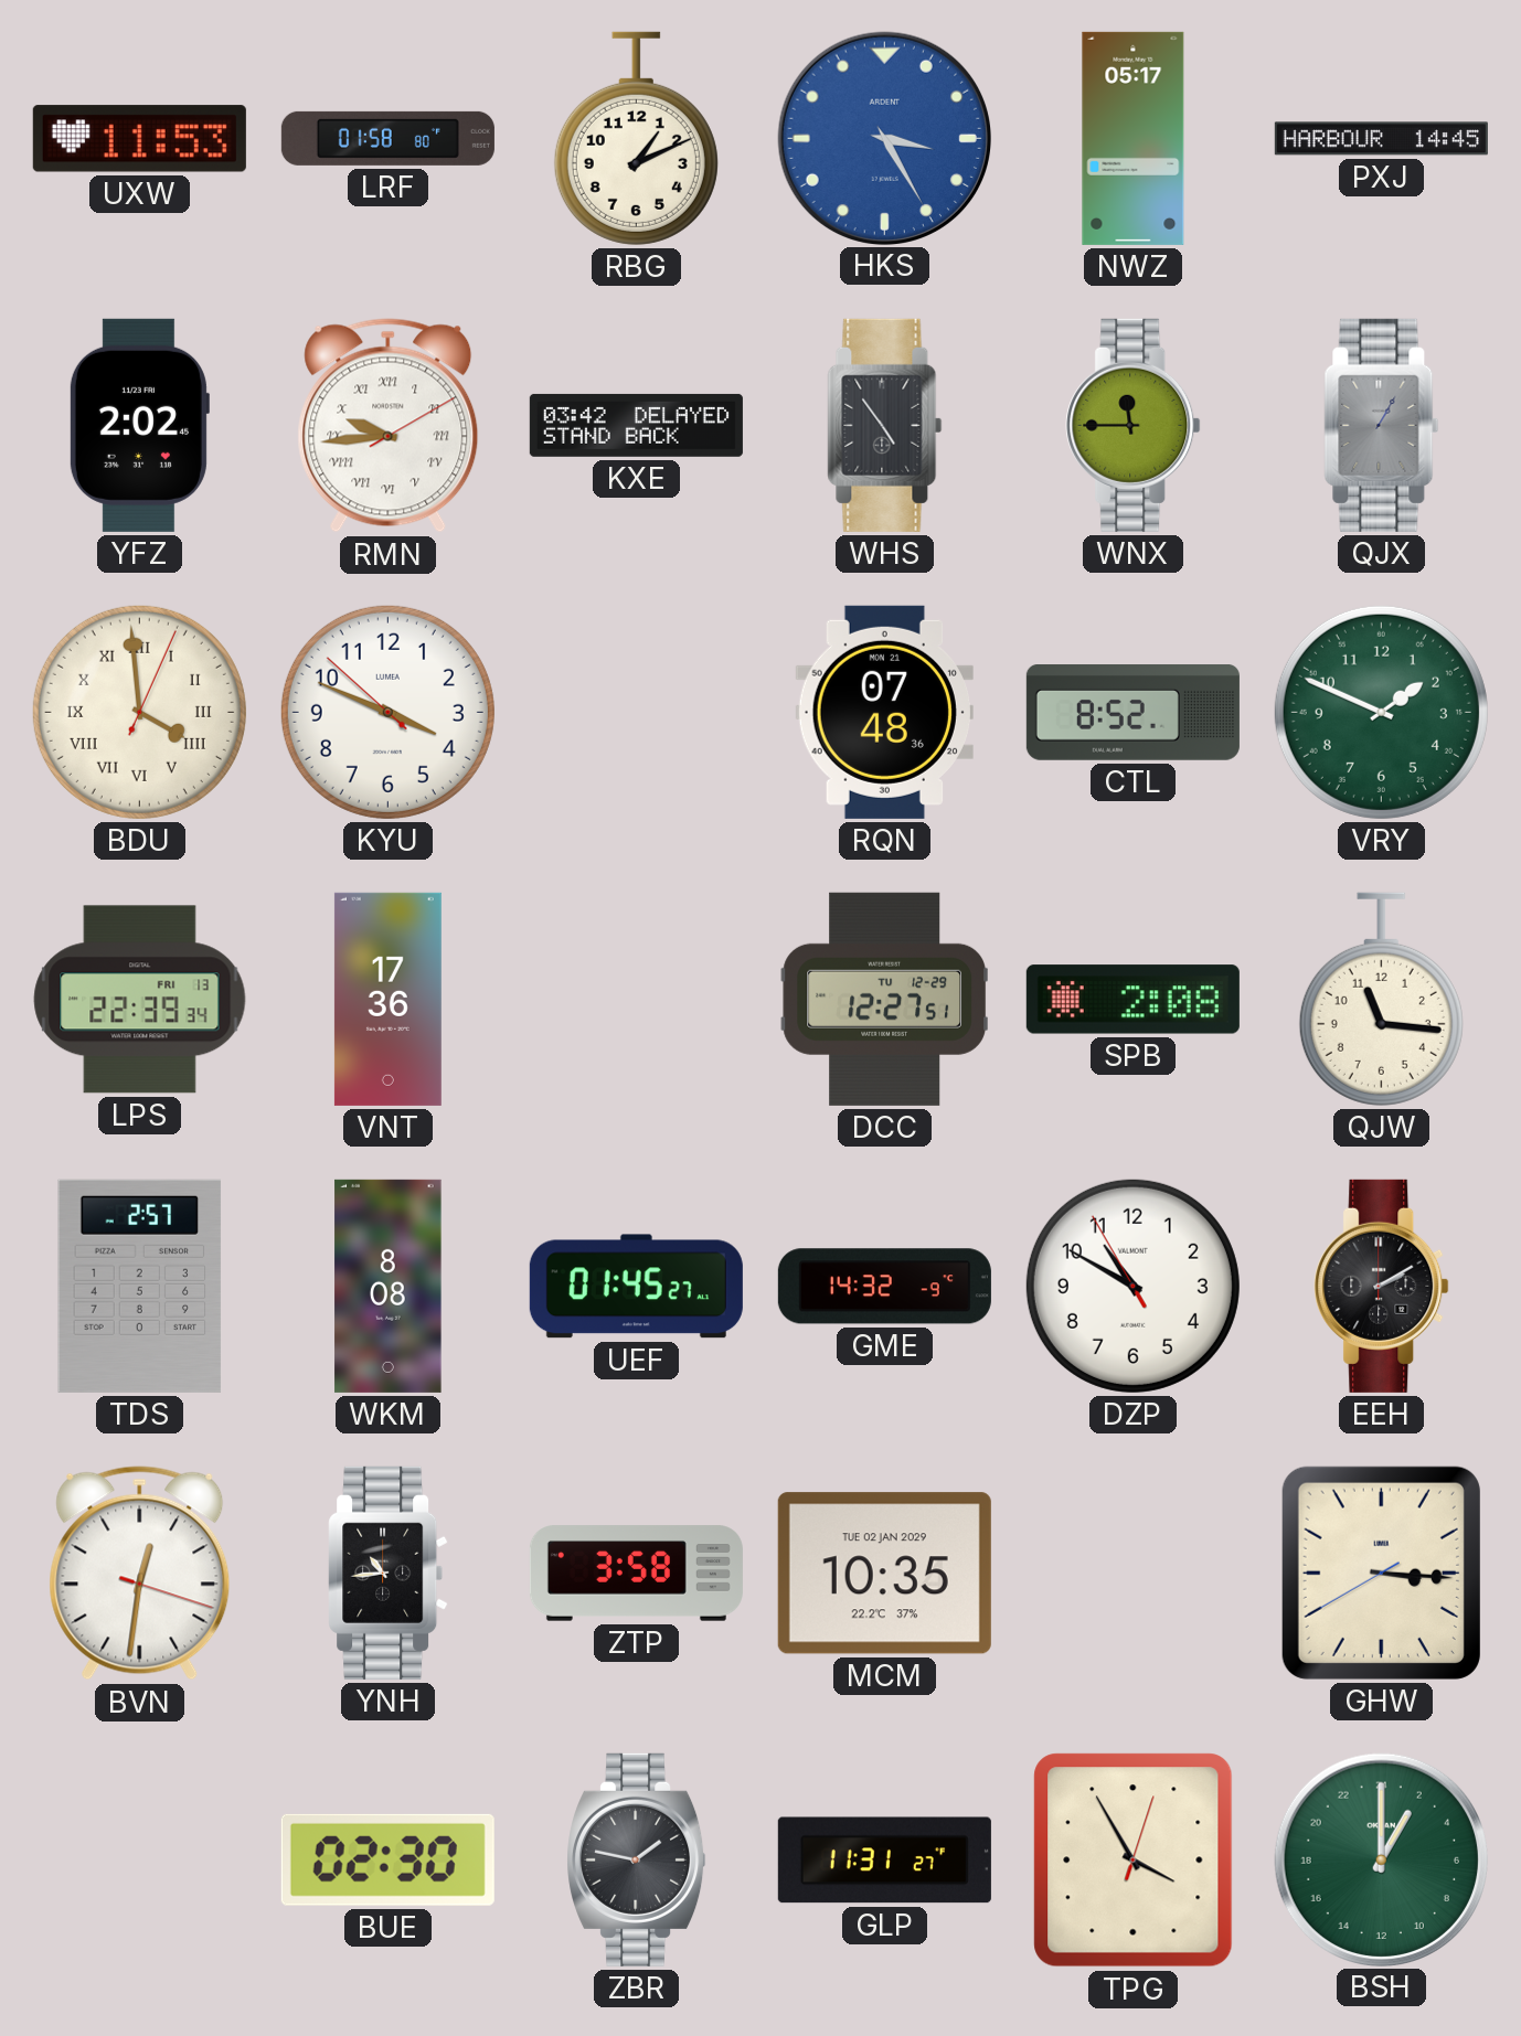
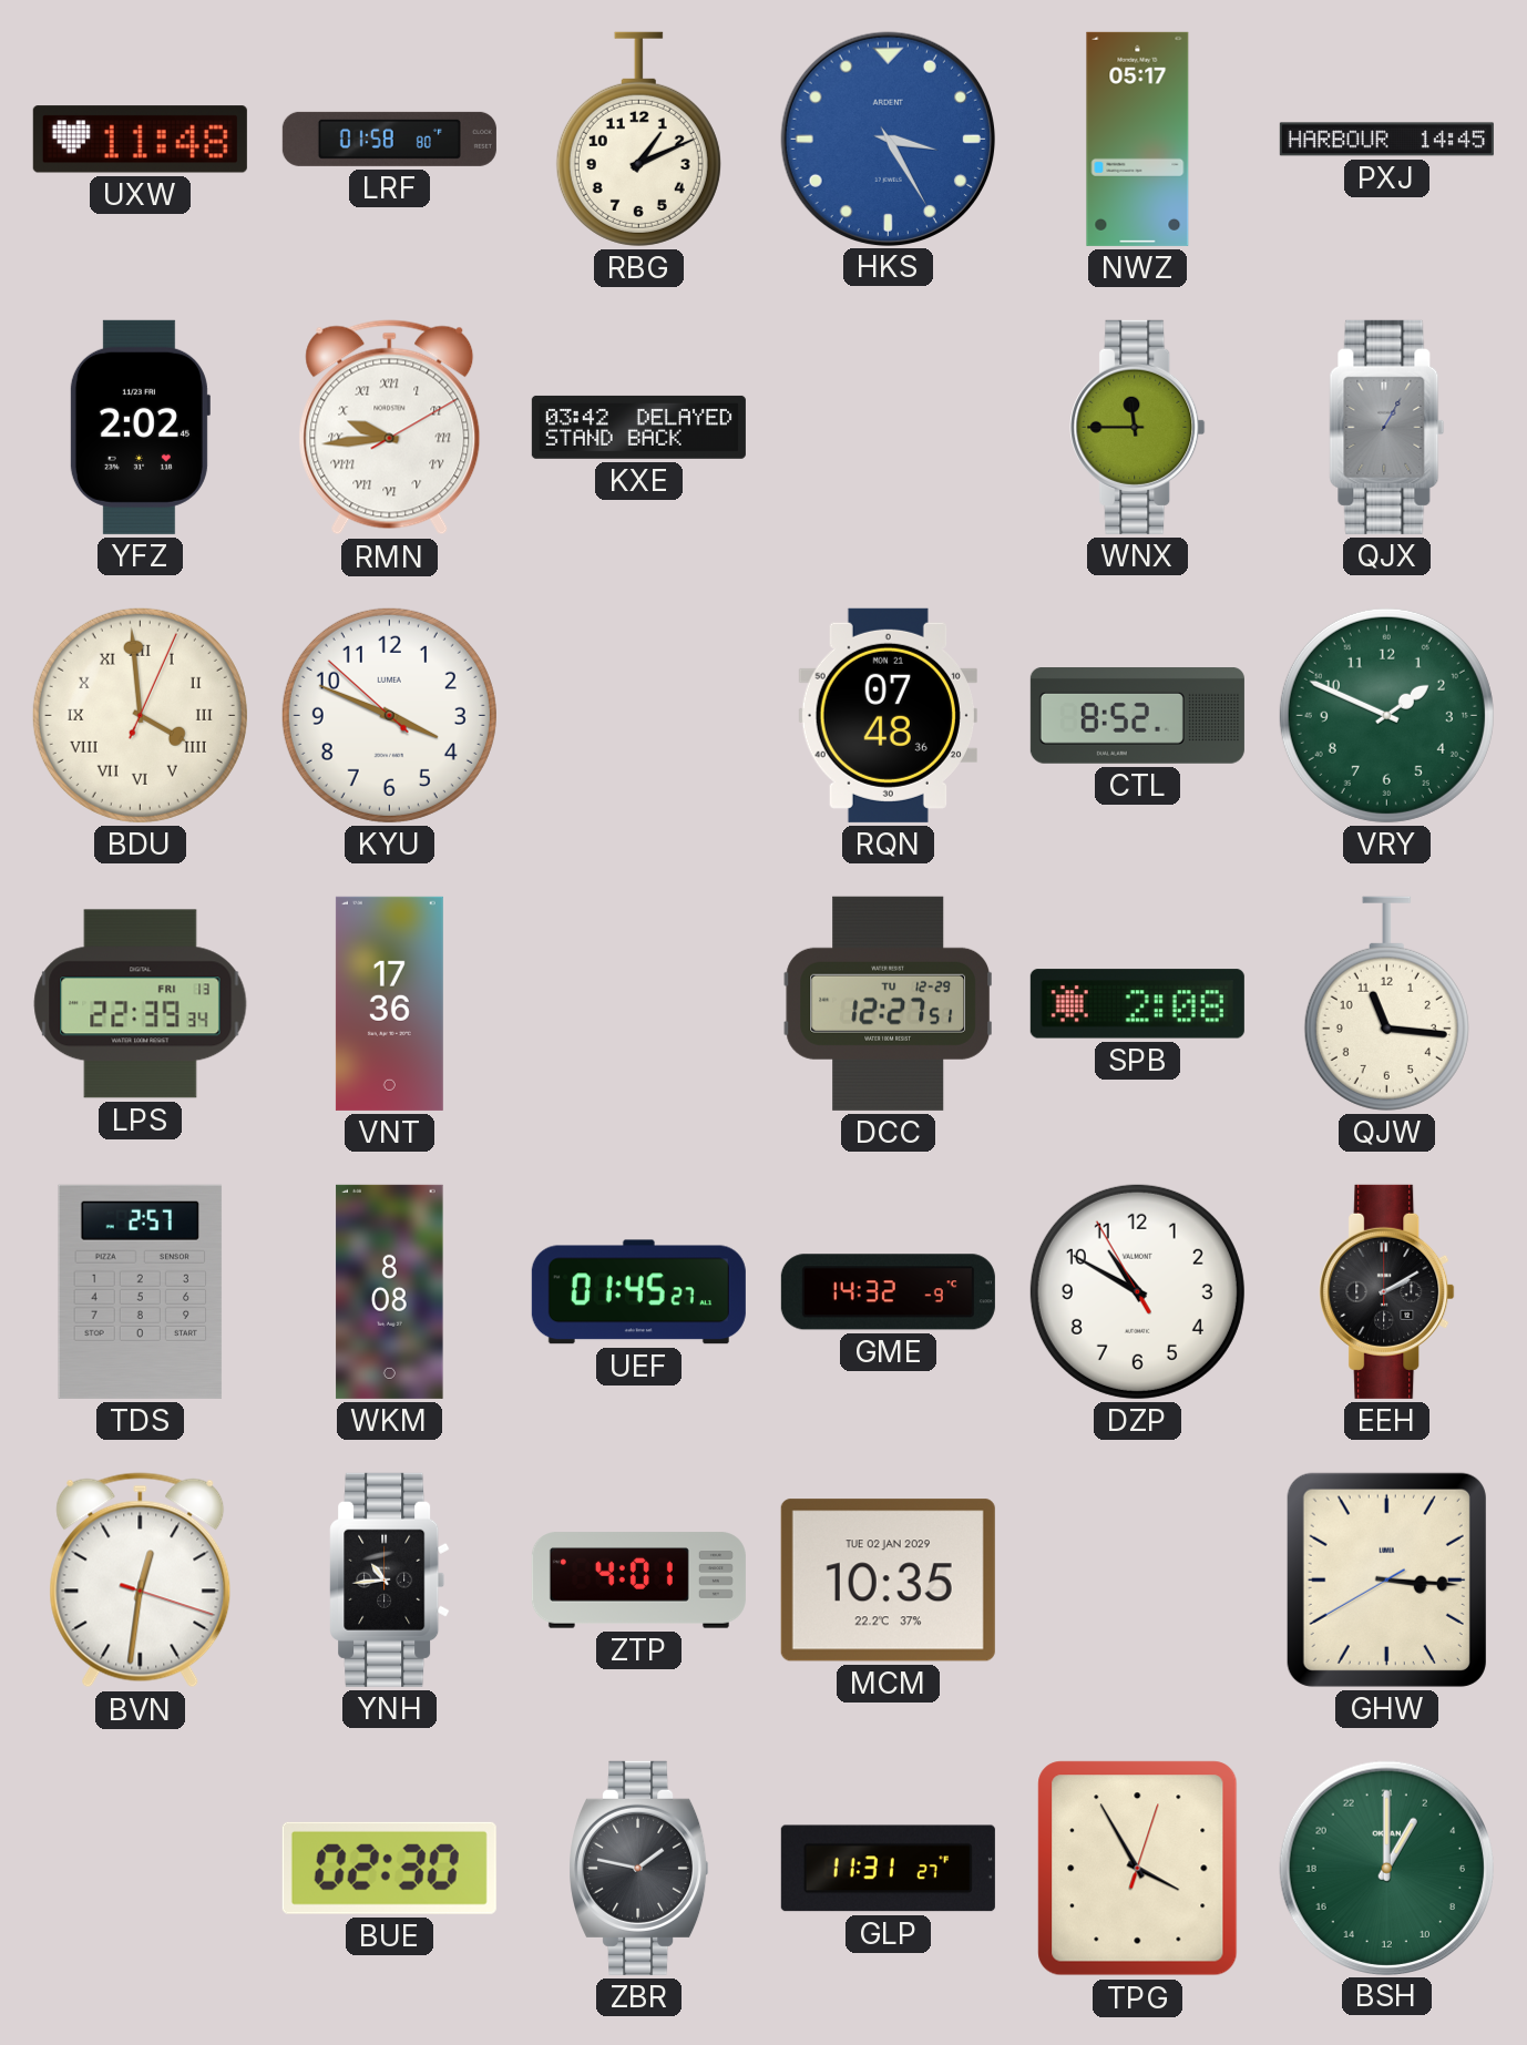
UXW: 11:53 -> 11:48
WHS: 4:54 -> none
ZTP: 3:58 -> 4:01
